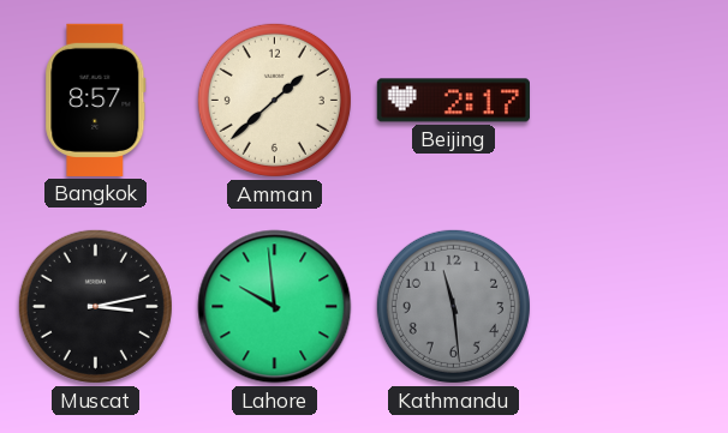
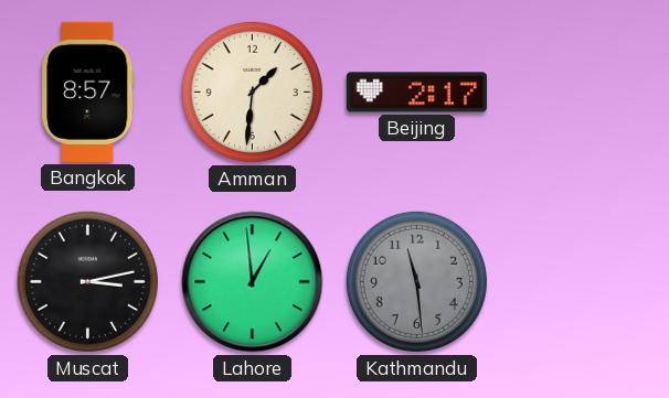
Amman: 1:38 -> 1:31
Lahore: 9:59 -> 12:59
